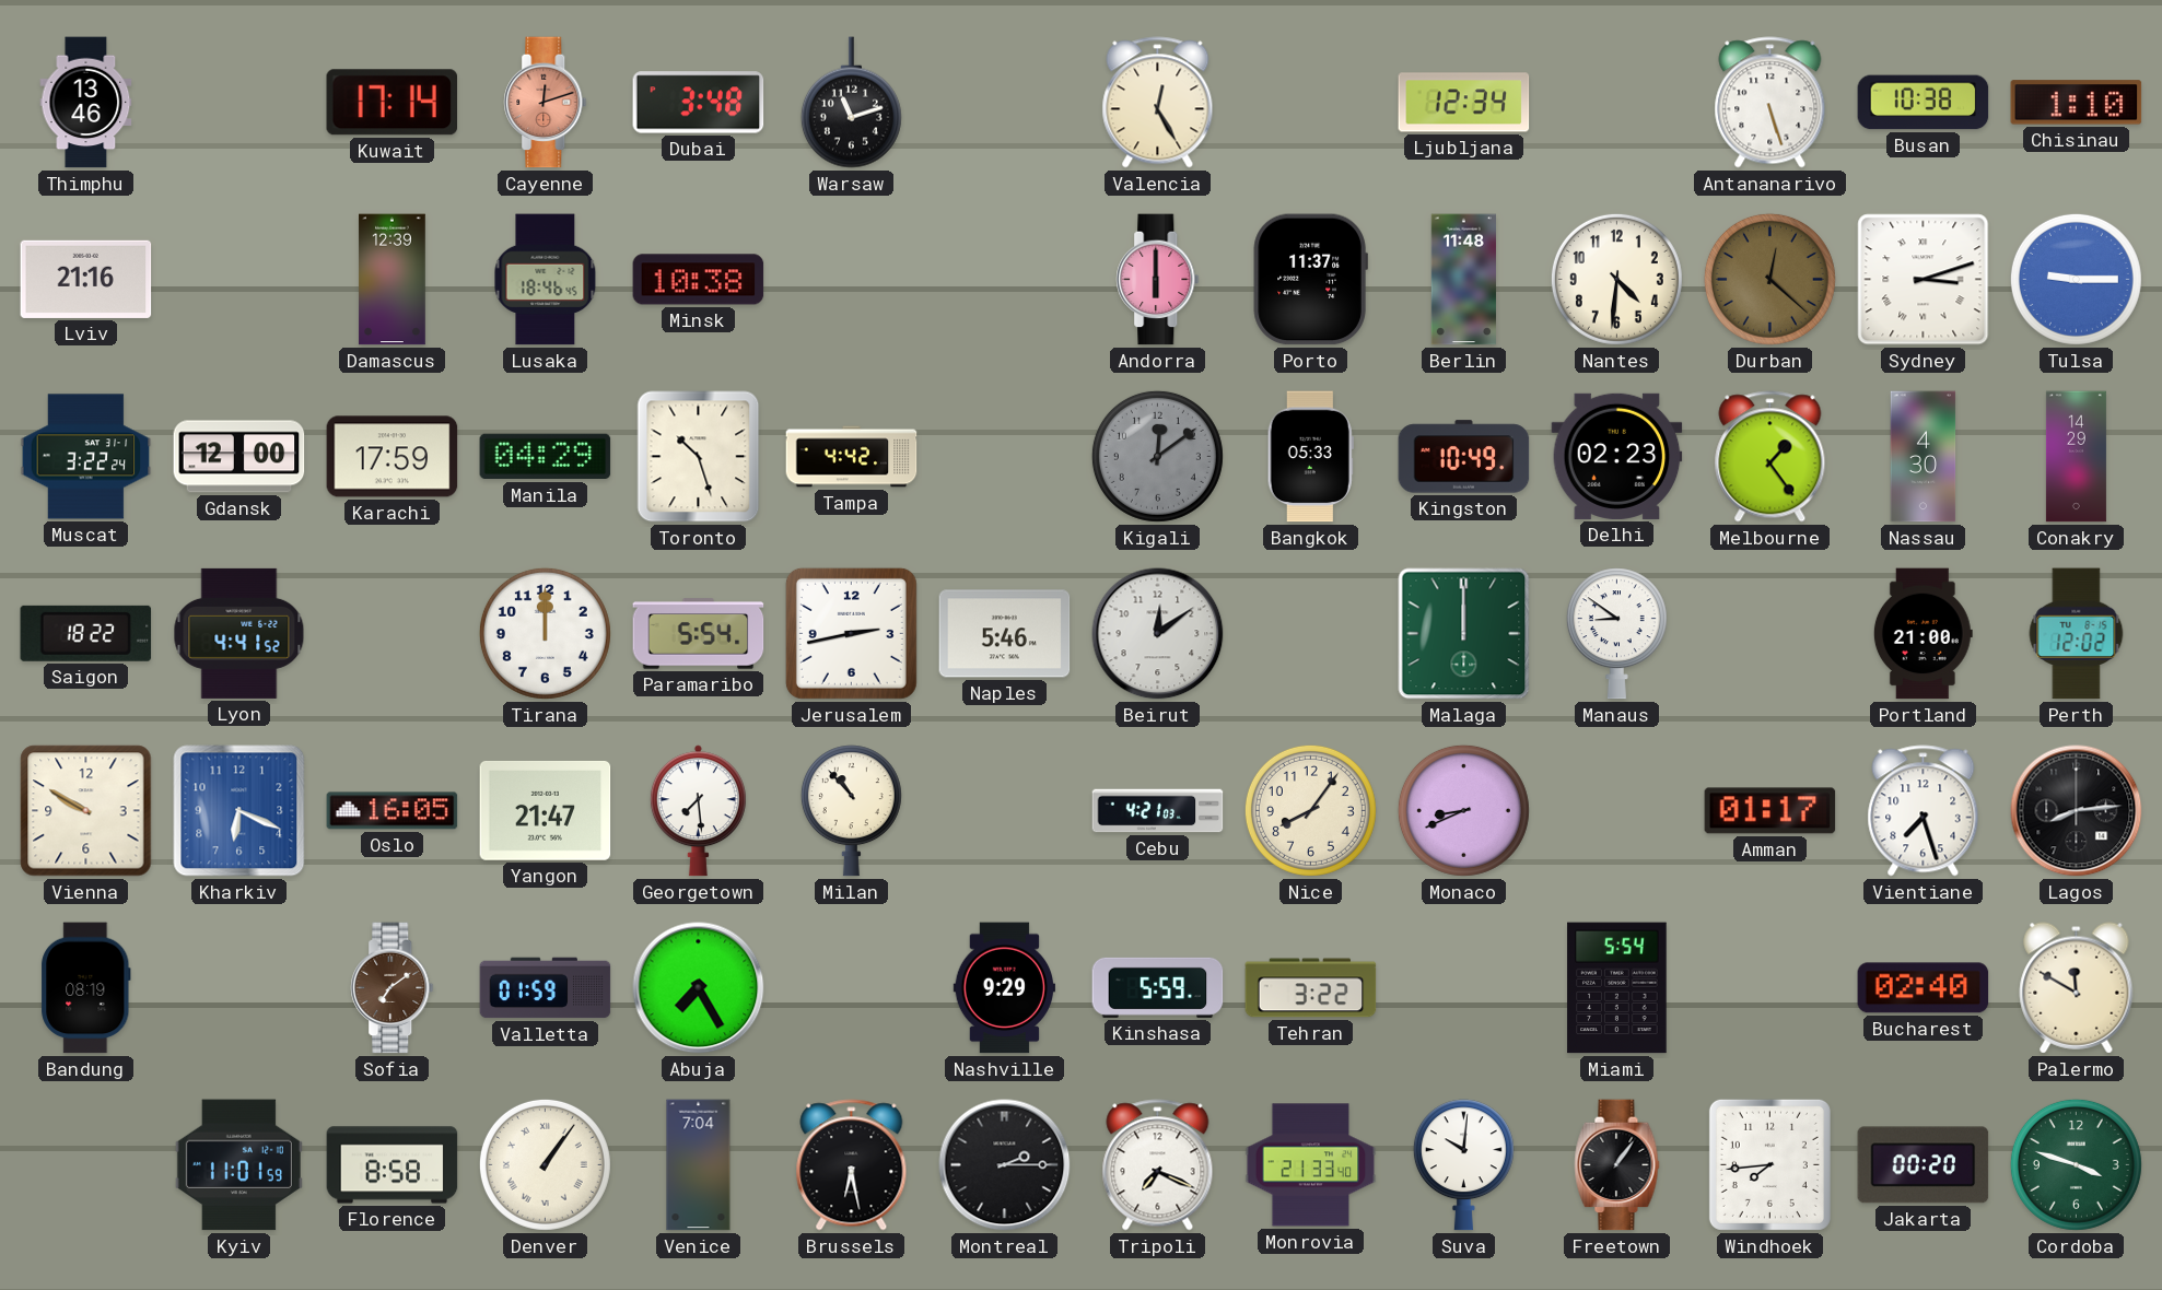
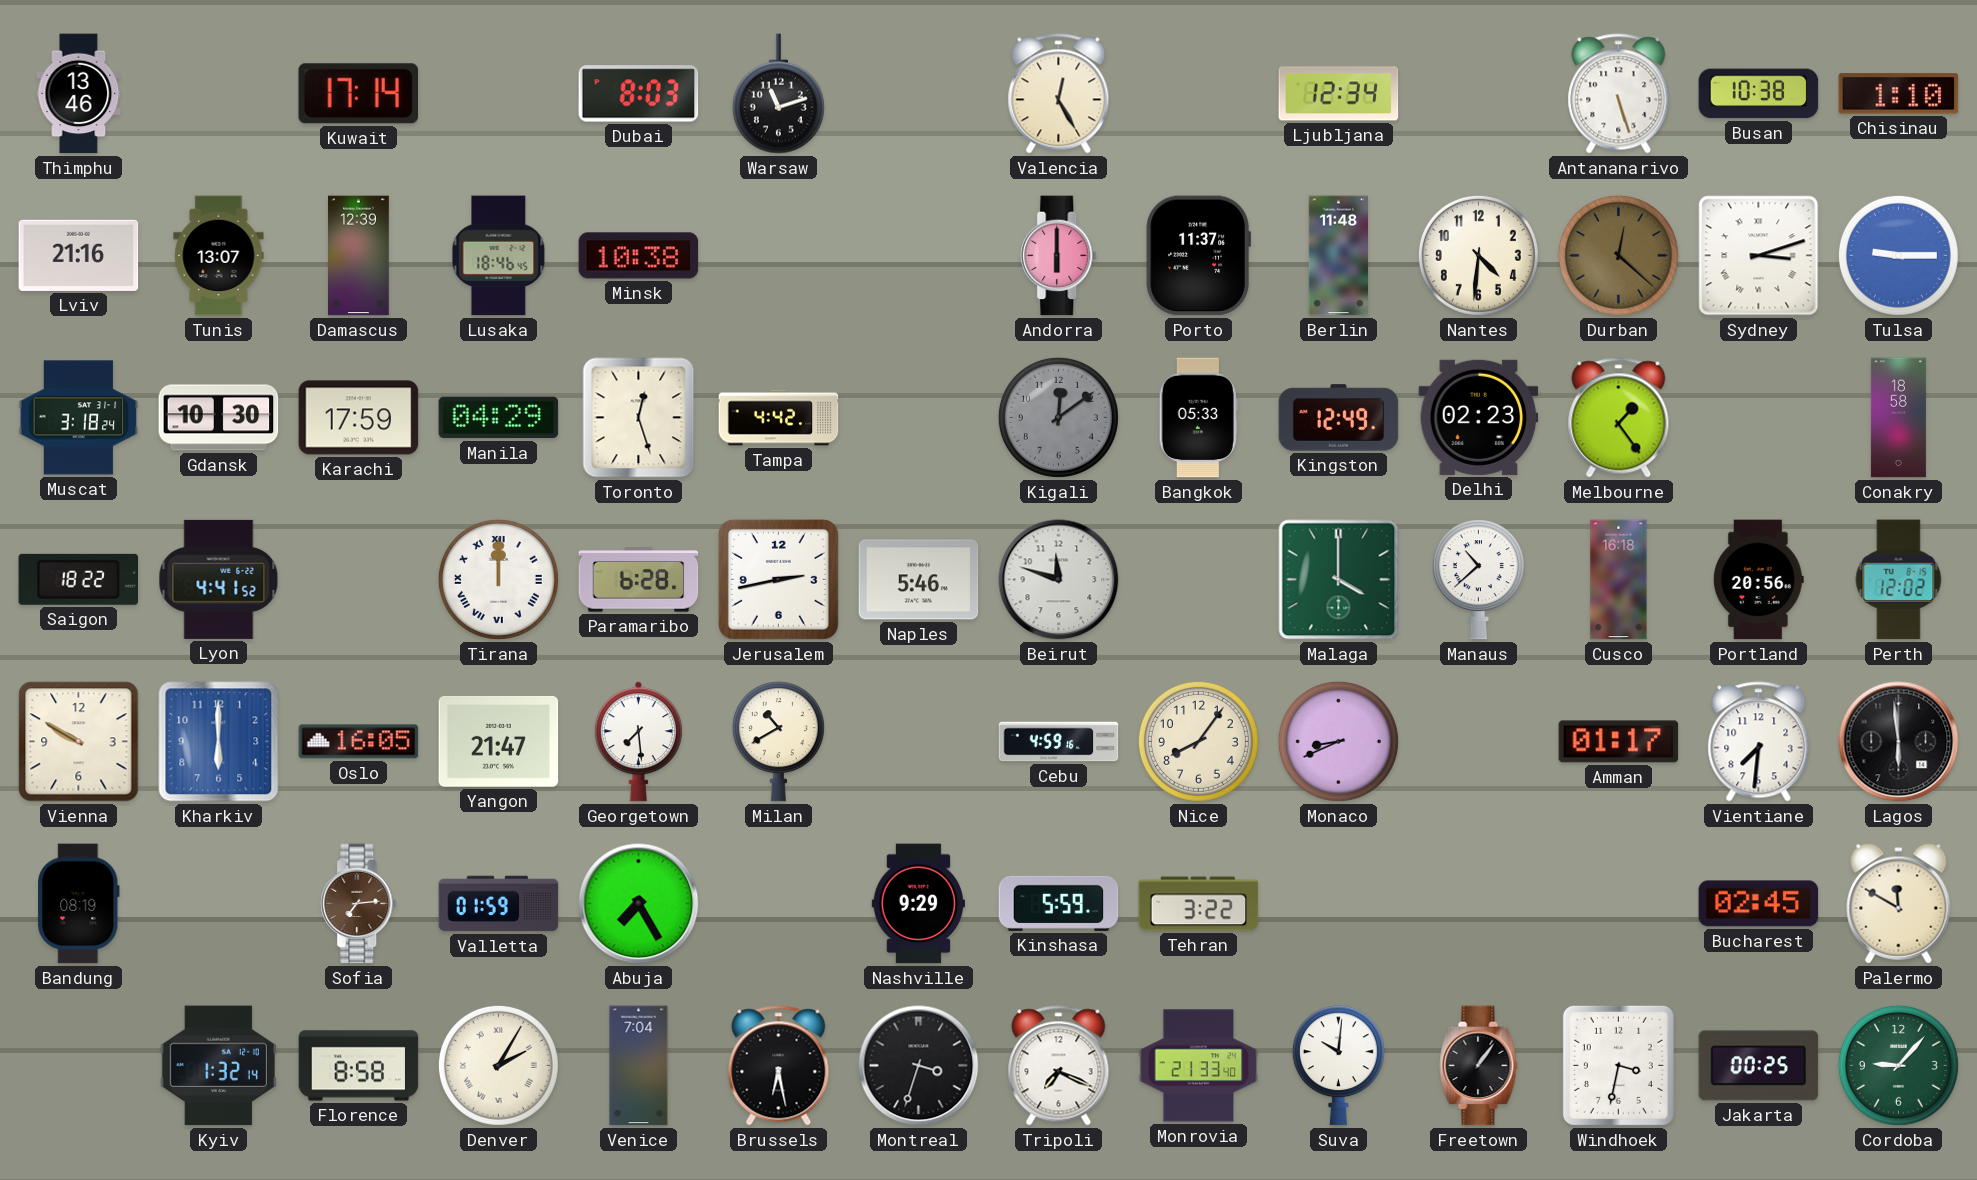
Cayenne: 12:12 -> none
Dubai: 3:48 -> 8:03
Tunis: none -> 13:07
Muscat: 3:22 -> 3:18
Gdansk: 12:00 -> 10:30
Toronto: 10:27 -> 12:27
Kingston: 10:49 -> 12:49
Nassau: 4:30 -> none
Conakry: 14:29 -> 18:58
Tirana numerals: Arabic -> Roman
Paramaribo: 5:54 -> 6:28
Beirut: 12:09 -> 11:48
Malaga: 12:00 -> 4:00
Manaus: 8:51 -> 10:38
Cusco: none -> 16:18
Portland: 21:00 -> 20:56
Kharkiv: 6:19 -> 6:00
Milan: 10:53 -> 10:40
Cebu: 4:21 -> 4:59
Vientiane: 7:27 -> 7:31
Lagos: 8:14 -> 5:59
Sofia: 7:09 -> 7:14
Miami: 5:54 -> none
Bucharest: 02:40 -> 02:45
Kyiv: 11:01 -> 1:32
Denver: 1:06 -> 2:05
Montreal: 2:15 -> 3:33
Windhoek: 7:44 -> 3:32
Jakarta: 00:20 -> 00:25
Cordoba: 3:48 -> 9:07
